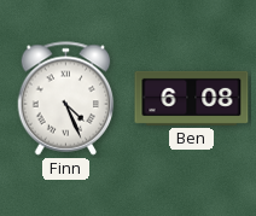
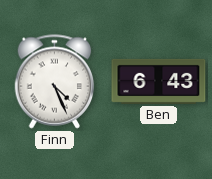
Ben: 6:08 -> 6:43
